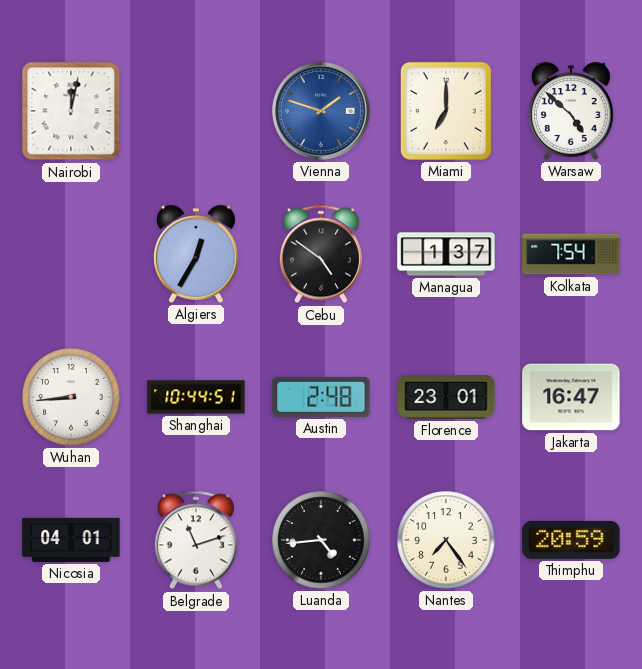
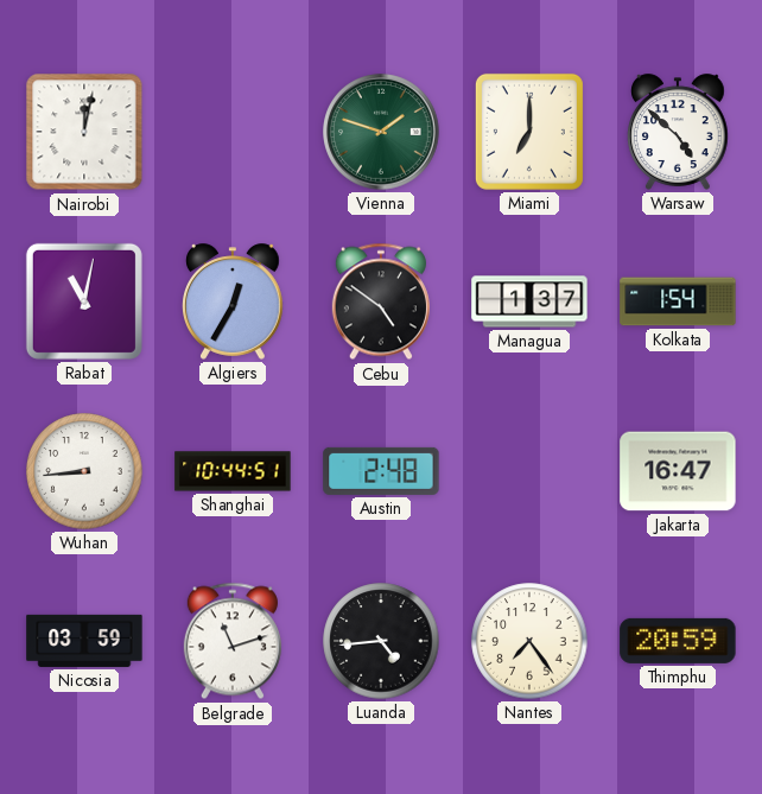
Vienna dial: blue -> green
Rabat: none -> 11:02
Kolkata: 7:54 -> 1:54
Florence: 23:01 -> none
Nicosia: 04:01 -> 03:59
